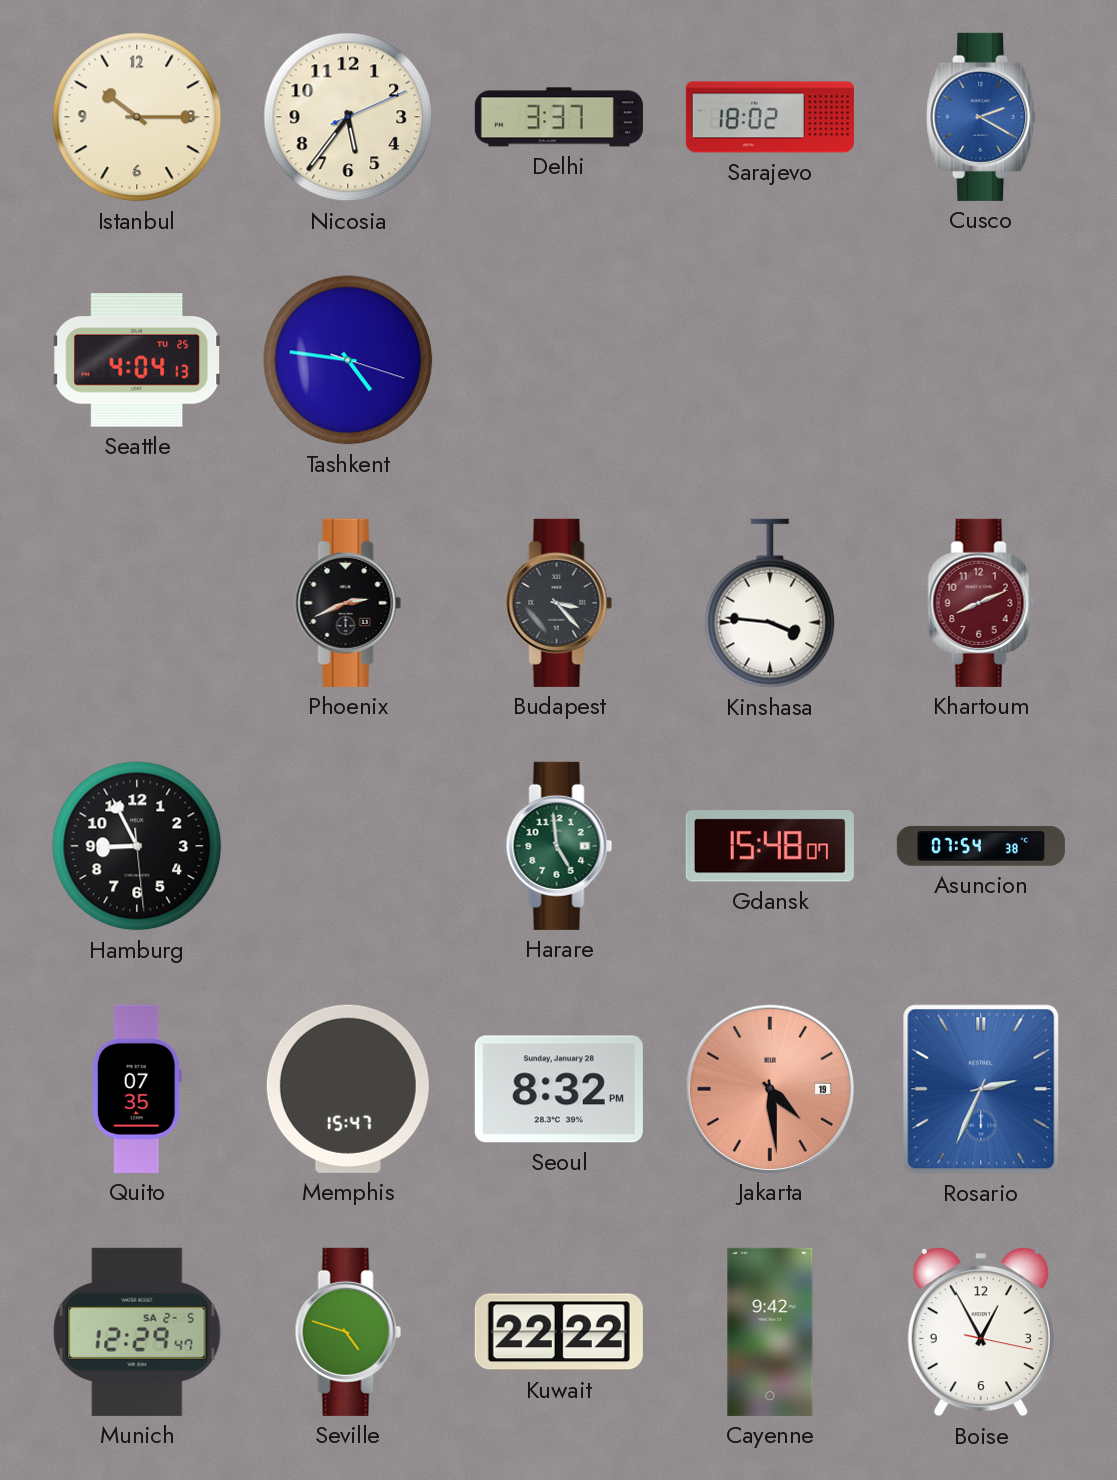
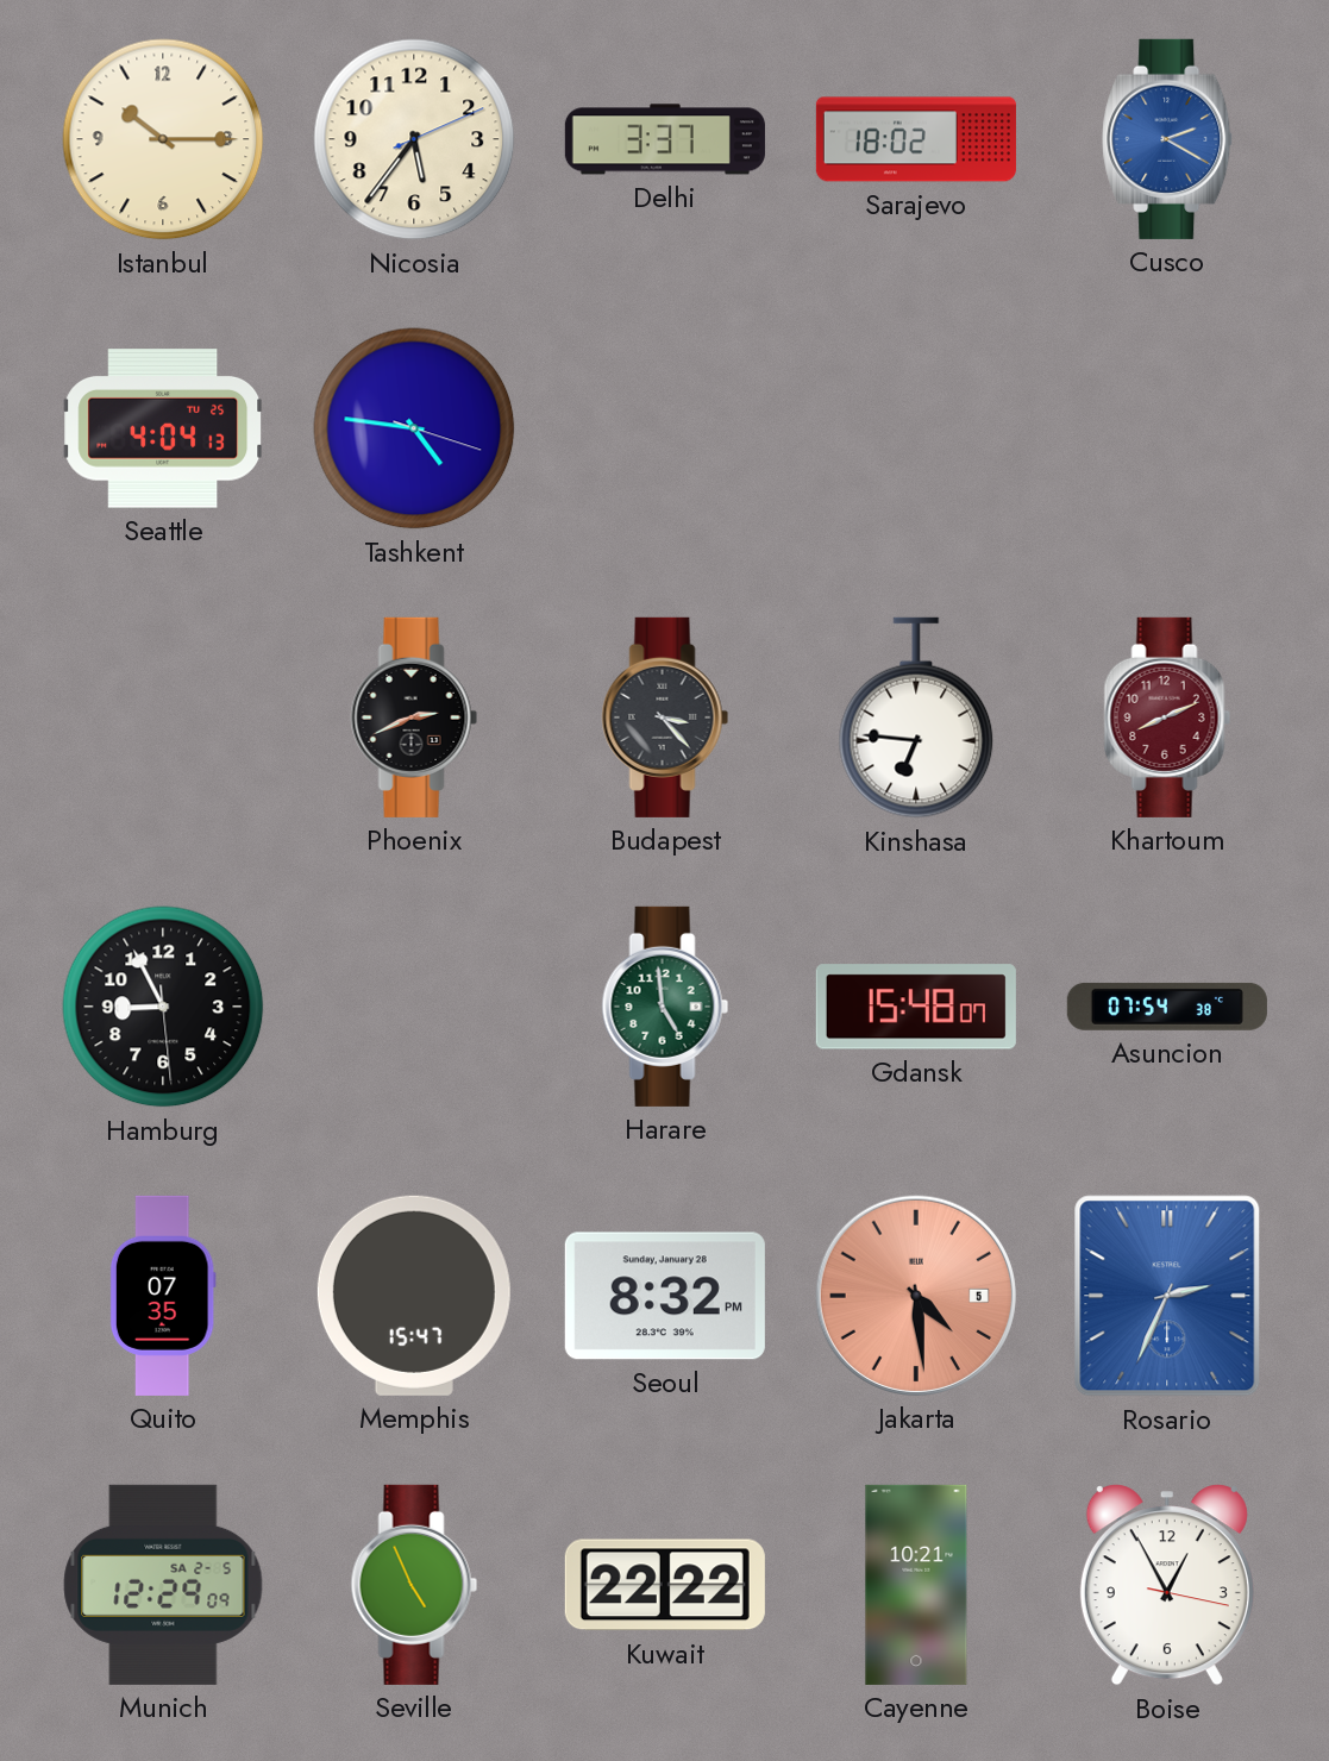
Kinshasa: 3:46 -> 6:46
Jakarta date: 19 -> 5
Munich: 12:29:47 -> 12:29:09
Seville: 4:48 -> 4:56
Cayenne: 9:42 -> 10:21
